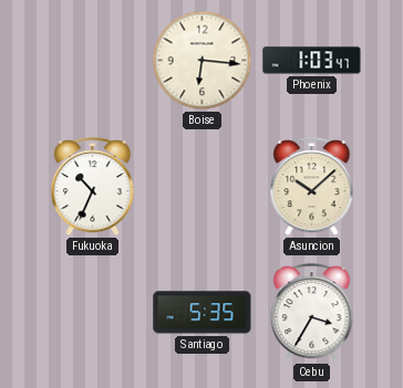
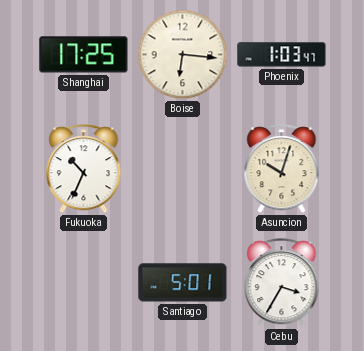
Shanghai: none -> 17:25
Asuncion: 10:08 -> 10:03
Santiago: 5:35 -> 5:01
